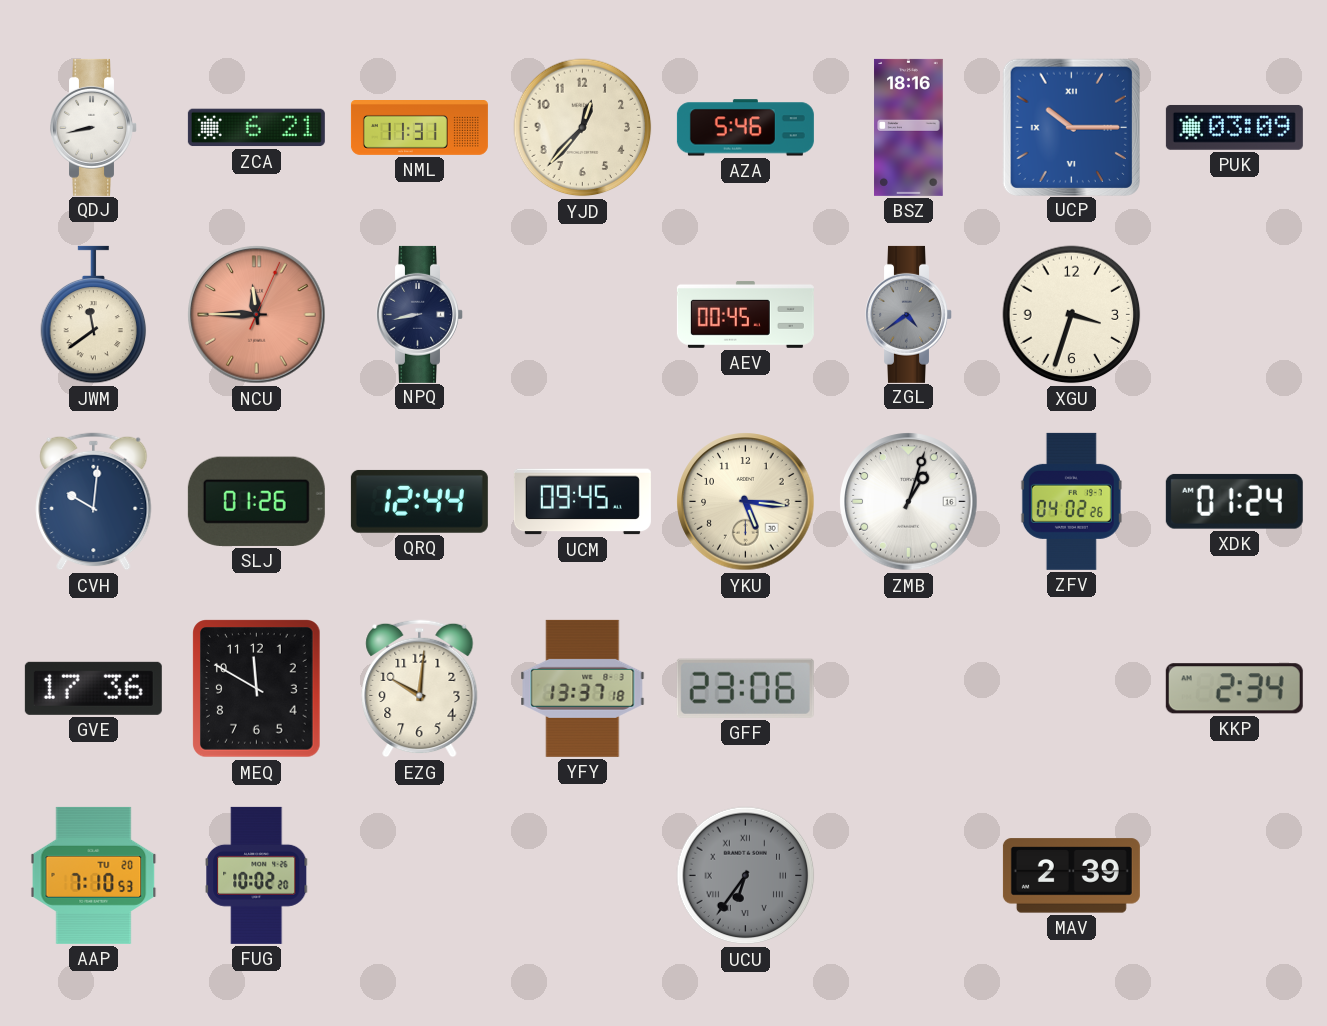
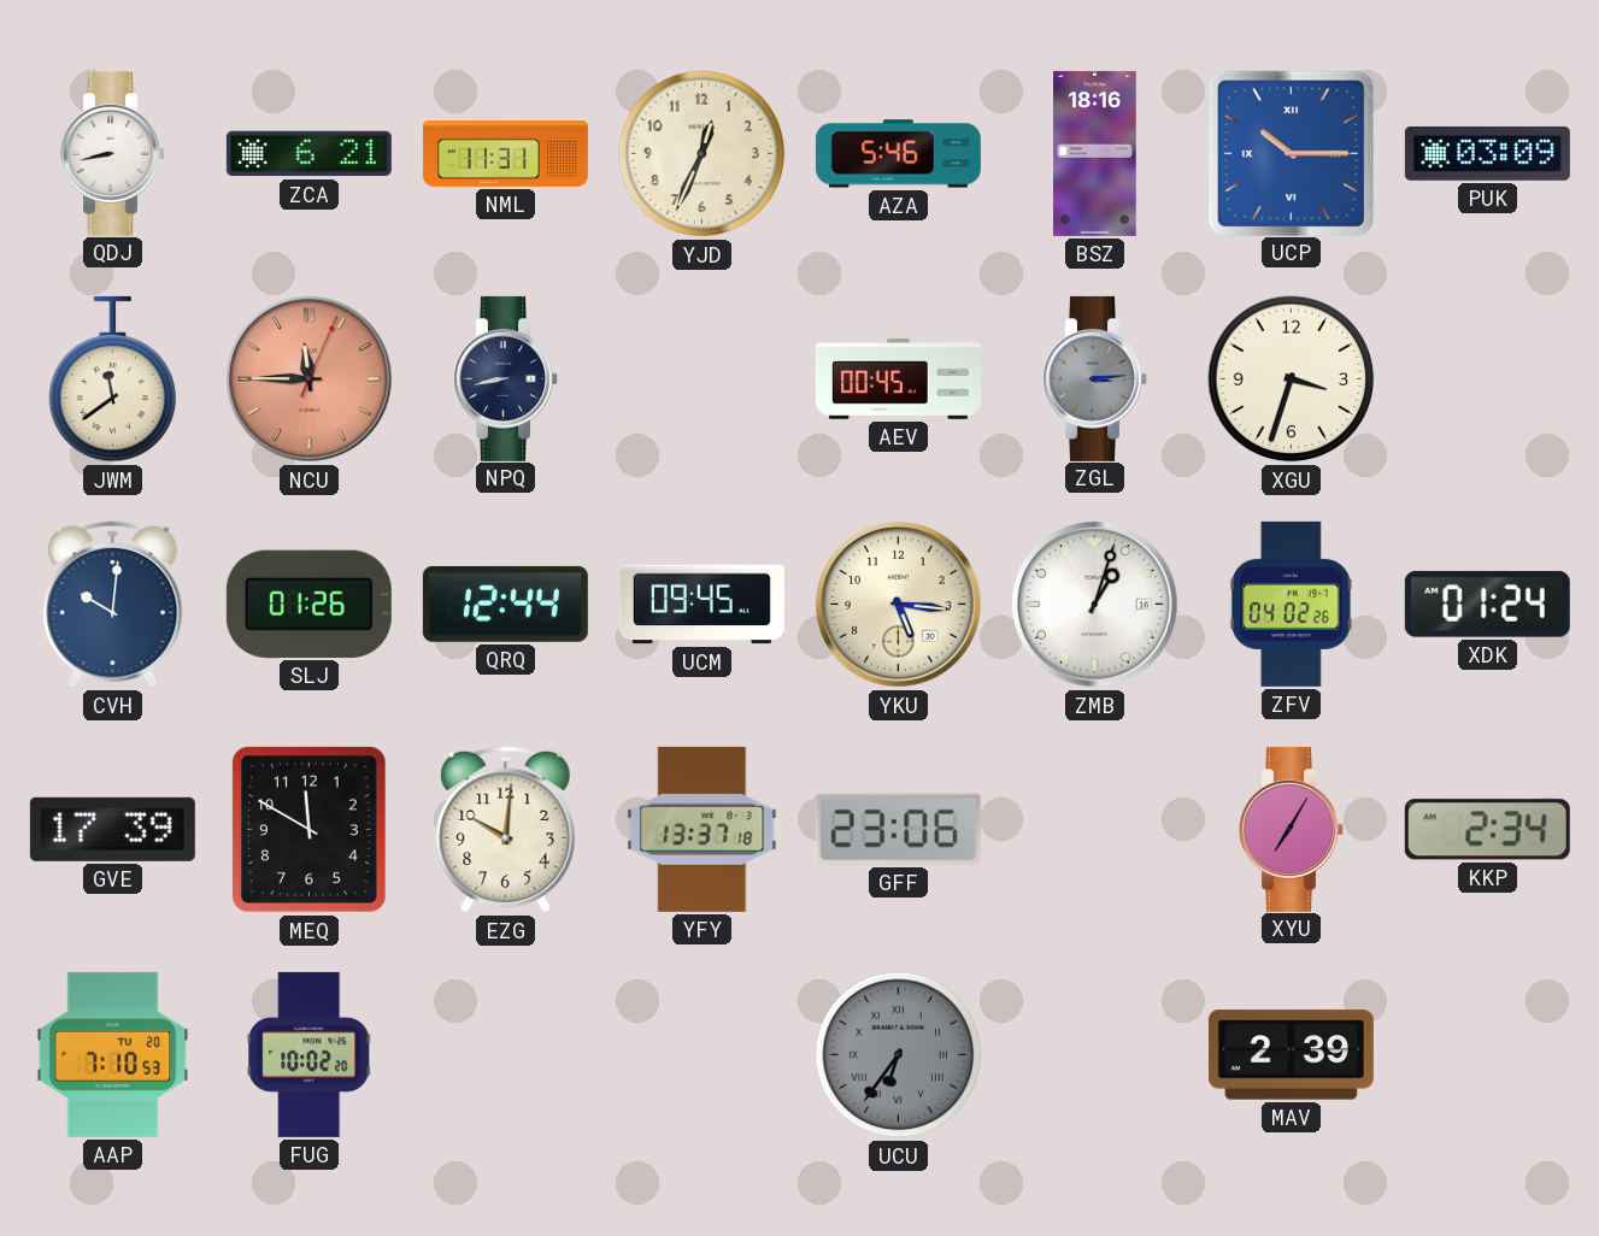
YJD: 12:37 -> 12:34
ZGL: 4:39 -> 3:14
GVE: 17:36 -> 17:39
XYU: none -> 7:05
